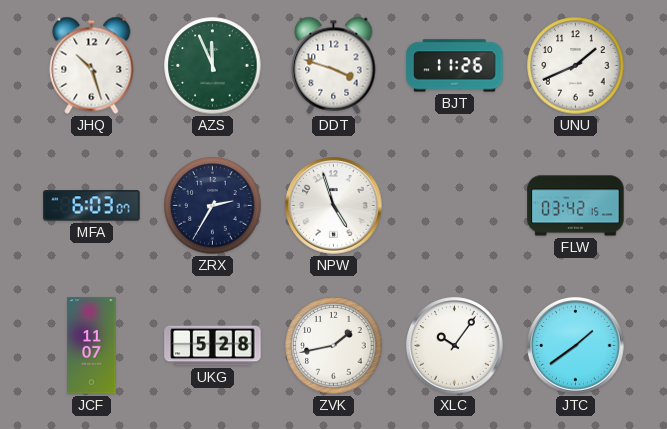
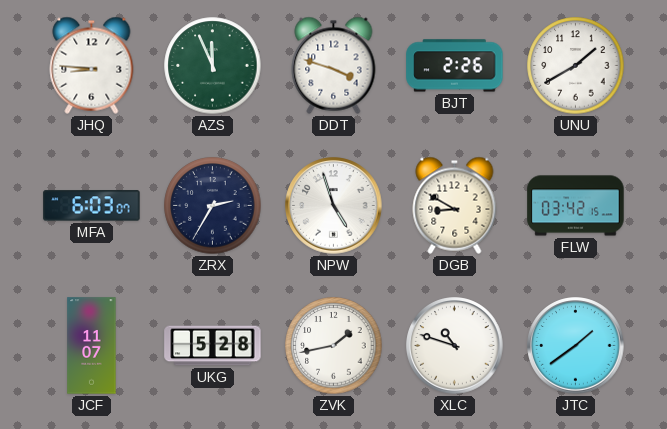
JHQ: 10:27 -> 8:46
BJT: 11:26 -> 2:26
UNU: 1:41 -> 1:40
DGB: none -> 8:50
XLC: 10:06 -> 10:48
